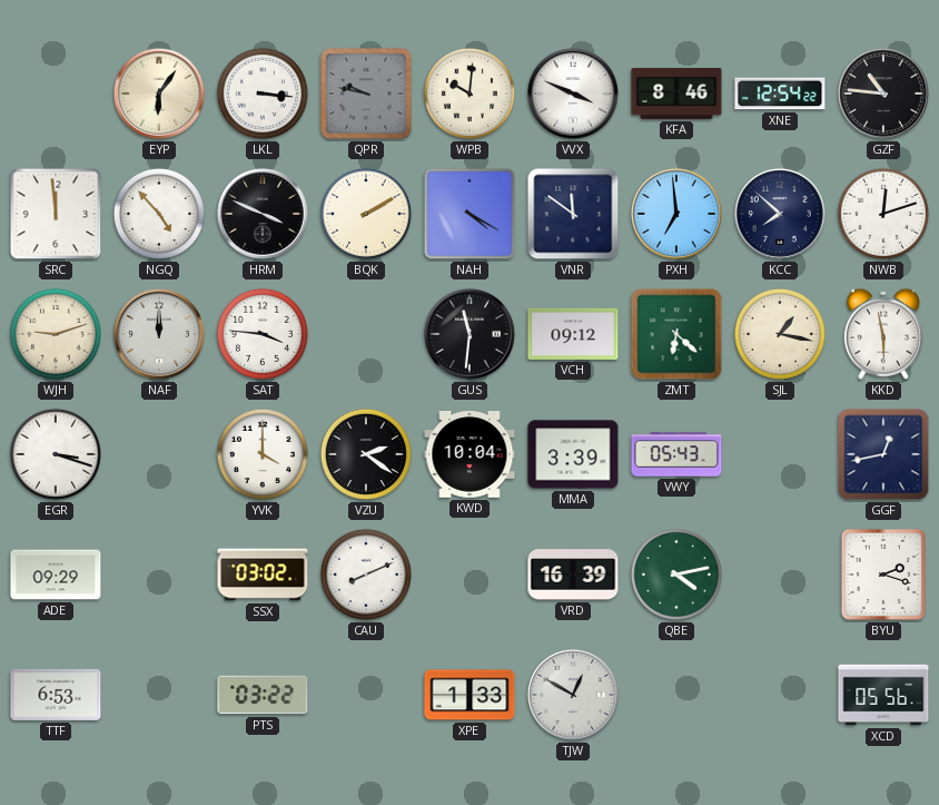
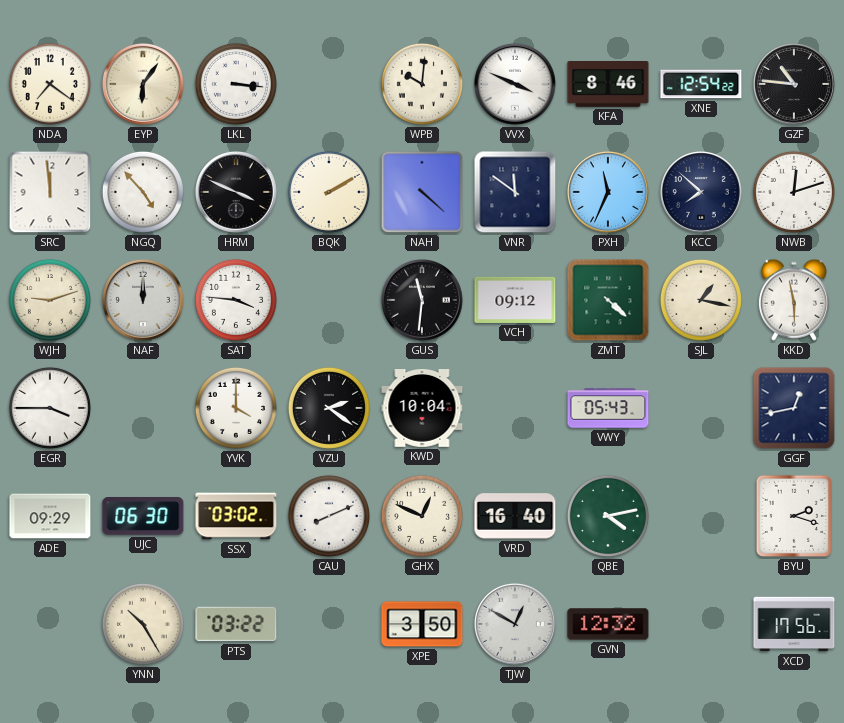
NDA: none -> 7:21
QPR: 9:47 -> none
NAH: 4:20 -> 4:22
PXH: 6:59 -> 11:34
ZMT: 6:22 -> 4:22
EGR: 3:18 -> 3:45
MMA: 3:39 -> none
UJC: none -> 06:30
GHX: none -> 12:49
VRD: 16:39 -> 16:40
TTF: 6:53 -> none
YNN: none -> 10:25
XPE: 1:33 -> 3:50
GVN: none -> 12:32
XCD: 05:56 -> 17:56
